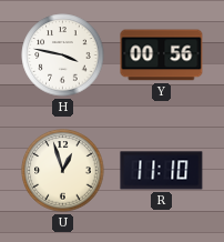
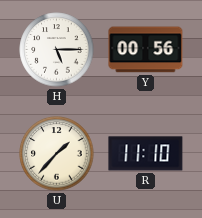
H: 3:47 -> 5:15
U: 12:57 -> 1:37
